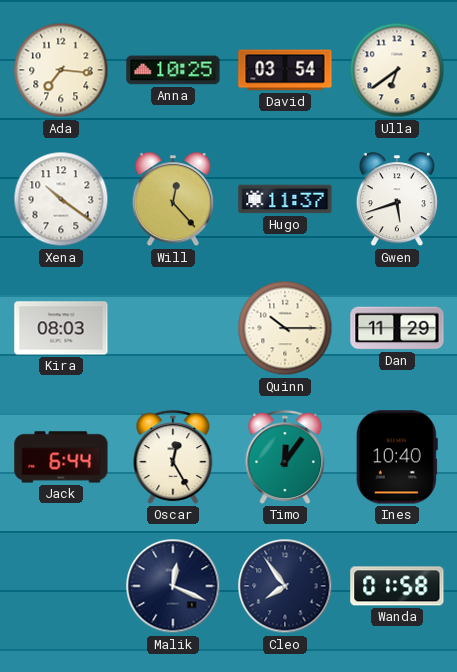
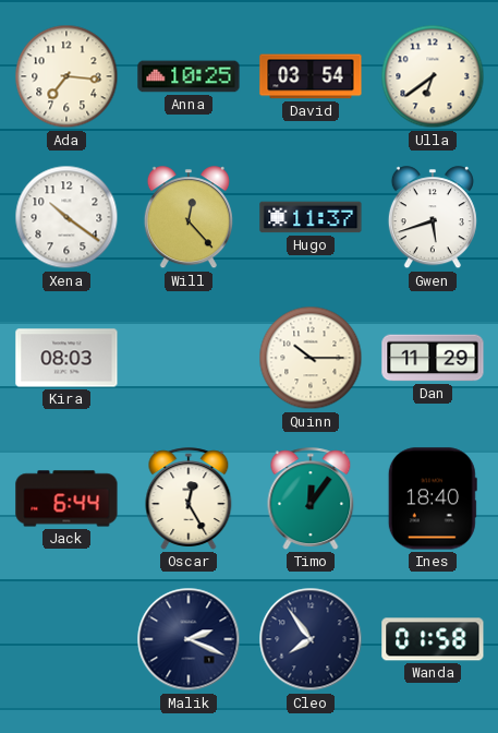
Ines: 10:40 -> 18:40
Malik: 12:19 -> 2:19
